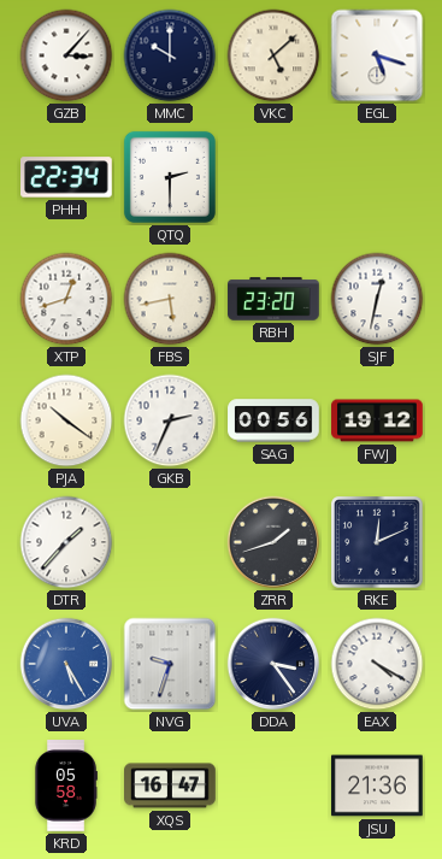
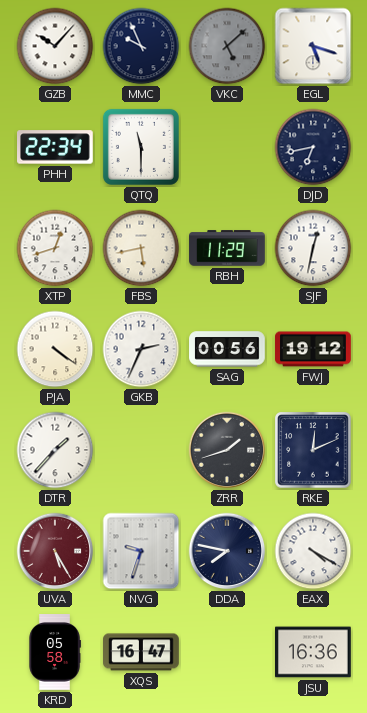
GZB: 3:07 -> 10:07
MMC: 10:00 -> 9:56
VKC dial: cream -> grey
QTQ: 2:30 -> 11:30
DJD: none -> 6:43
RBH: 23:20 -> 11:29
PJA: 10:21 -> 4:21
UVA dial: blue -> burgundy
DDA: 3:24 -> 7:47
JSU: 21:36 -> 16:36
